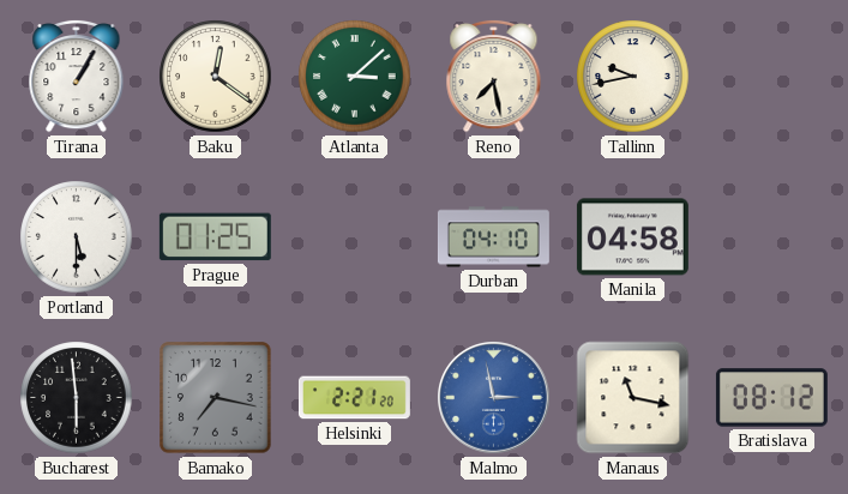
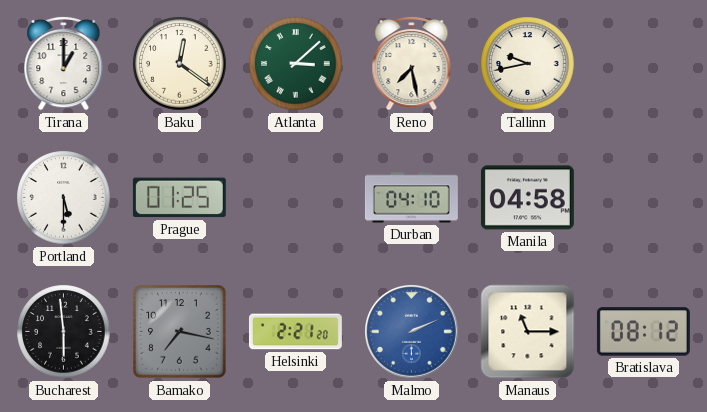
Tirana: 1:05 -> 1:00
Malmo: 2:58 -> 2:11
Manaus: 11:17 -> 11:15
